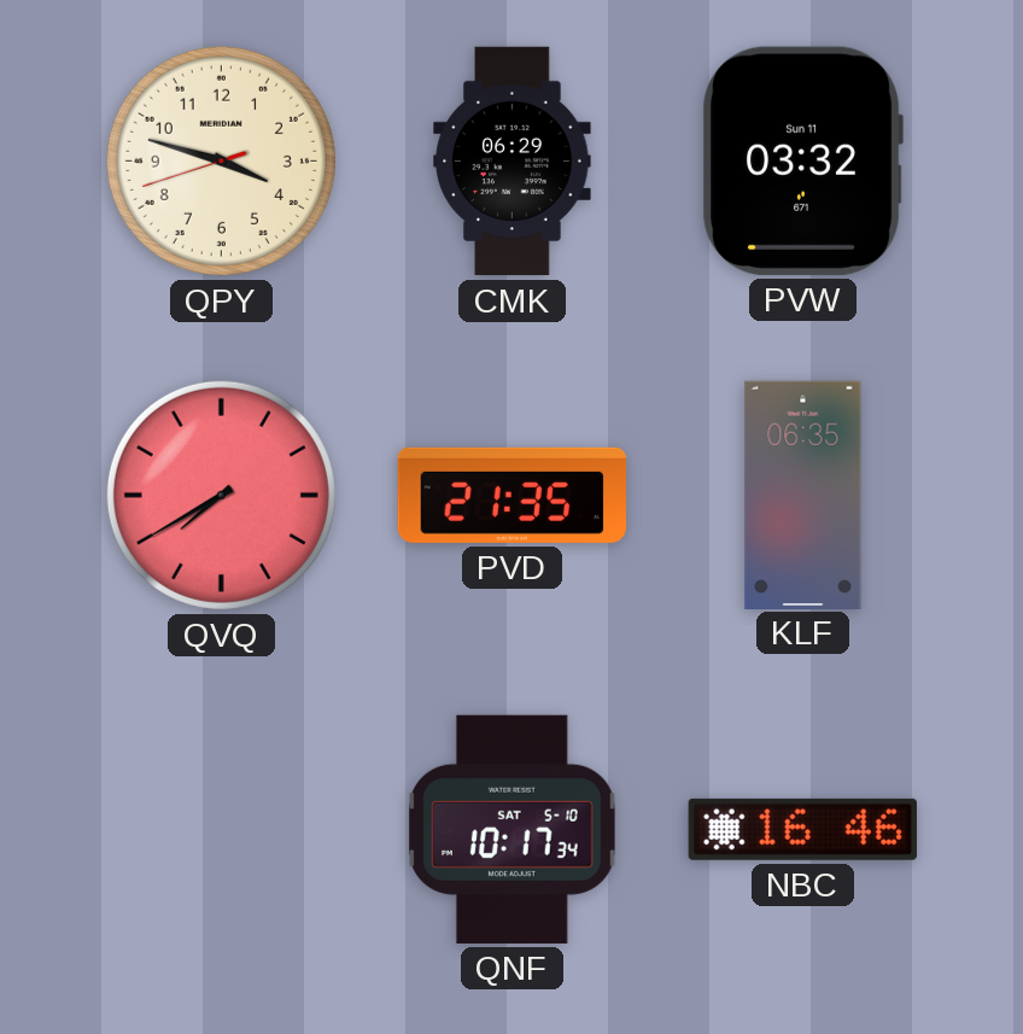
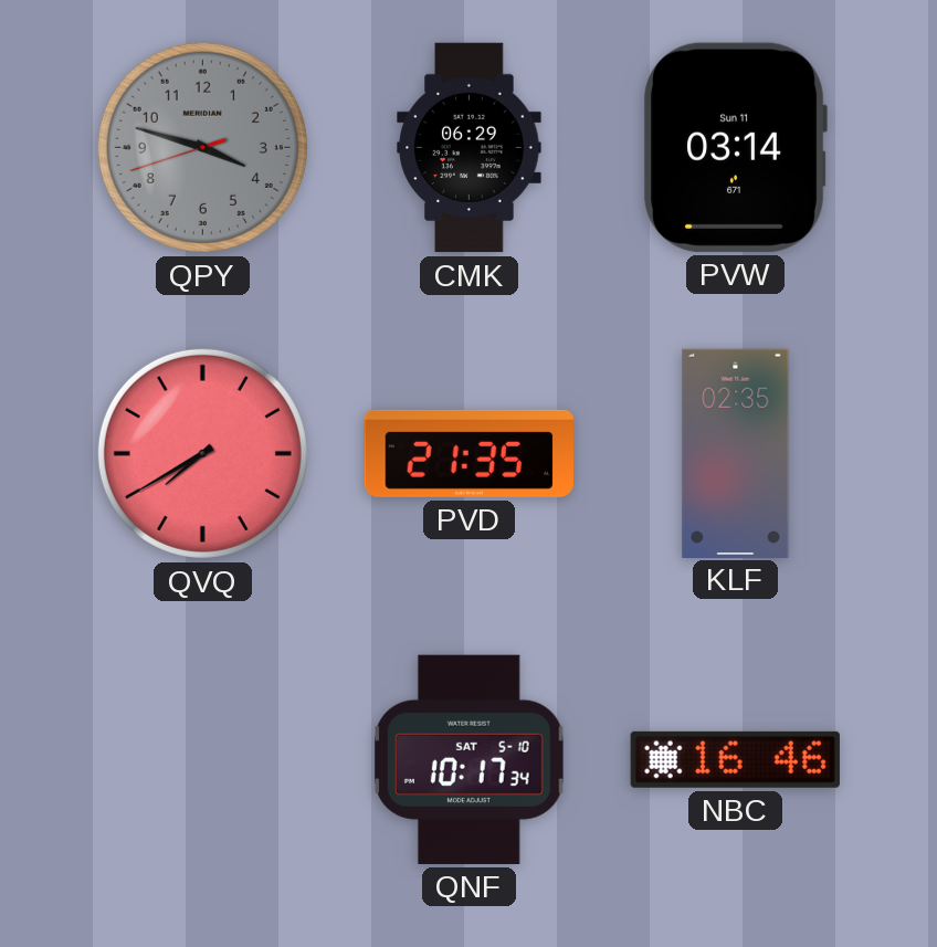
QPY dial: cream -> grey
PVW: 03:32 -> 03:14
KLF: 06:35 -> 02:35
